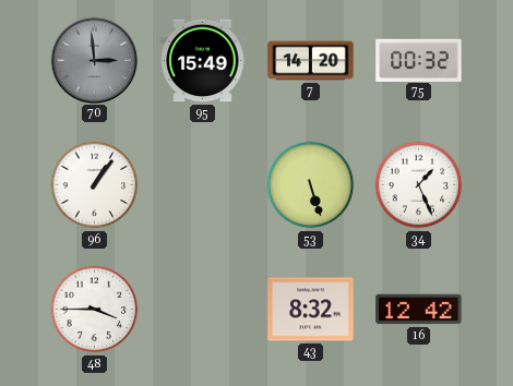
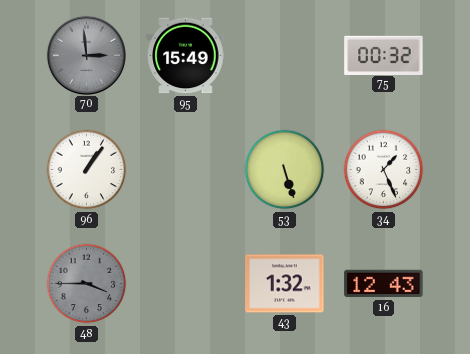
7: 14:20 -> none
48 dial: white -> grey
43: 8:32 -> 1:32
16: 12:42 -> 12:43
